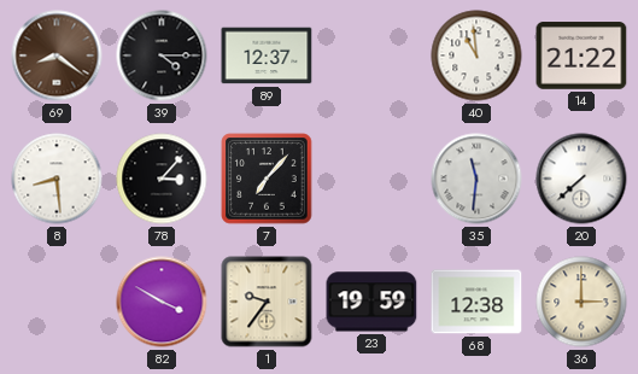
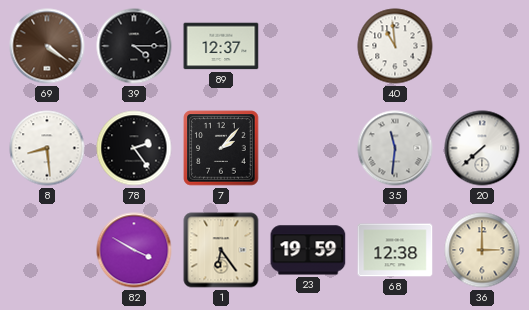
69: 8:21 -> 4:21
14: 21:22 -> none
78: 3:07 -> 2:24
7: 7:07 -> 2:07
1: 9:36 -> 6:24
